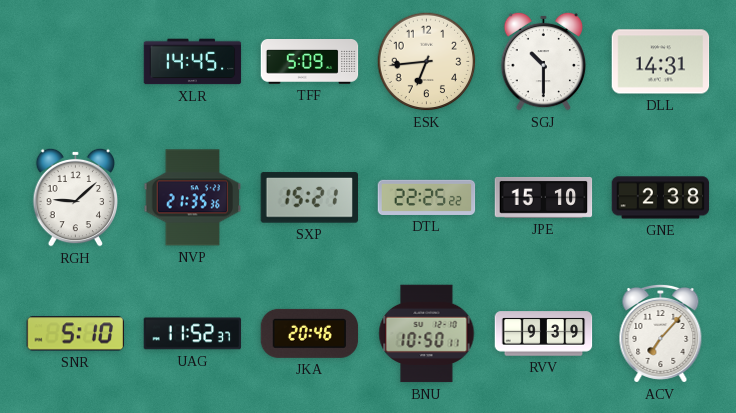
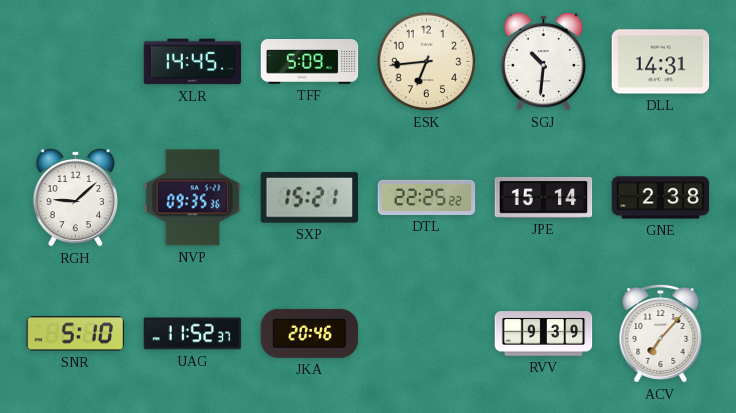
SGJ: 10:30 -> 10:31
NVP: 21:35 -> 09:35
JPE: 15:10 -> 15:14
BNU: 10:50 -> none
